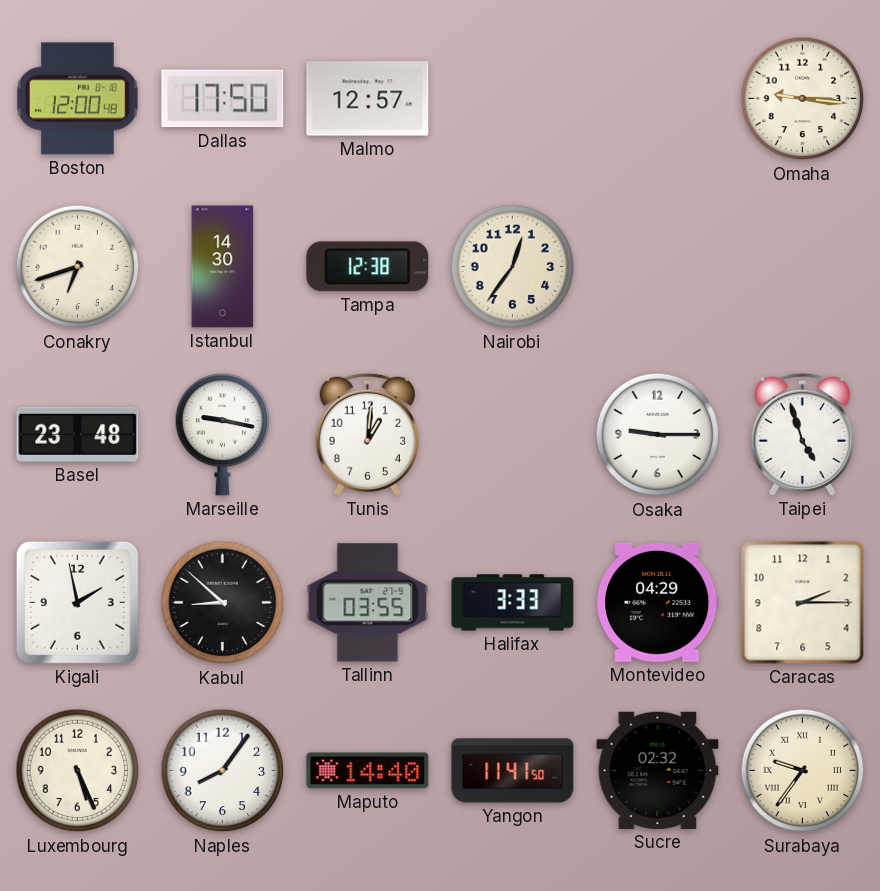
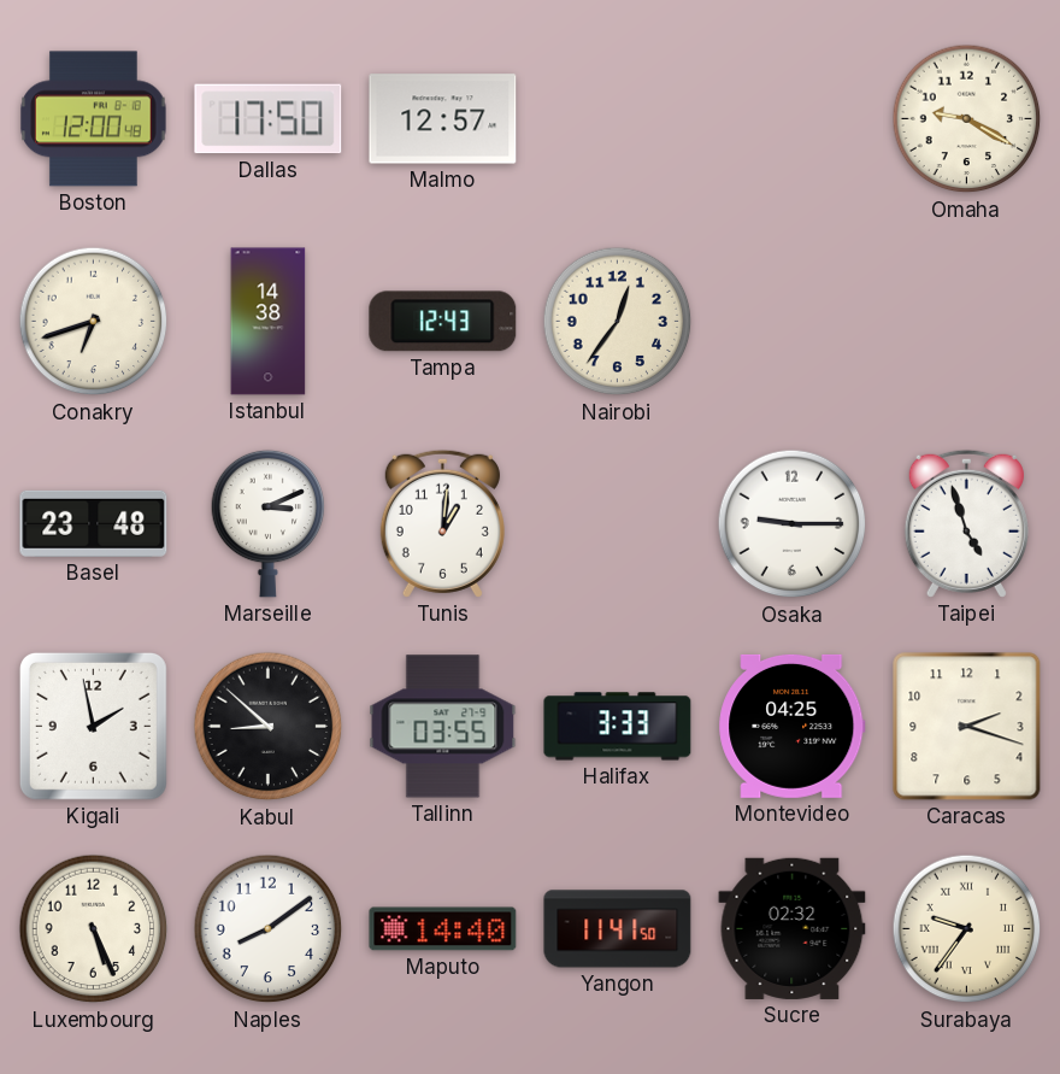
Omaha: 9:16 -> 9:20
Istanbul: 14:30 -> 14:38
Tampa: 12:38 -> 12:43
Marseille: 9:17 -> 3:11
Montevideo: 04:29 -> 04:25
Caracas: 2:15 -> 2:18
Naples: 8:06 -> 8:09
